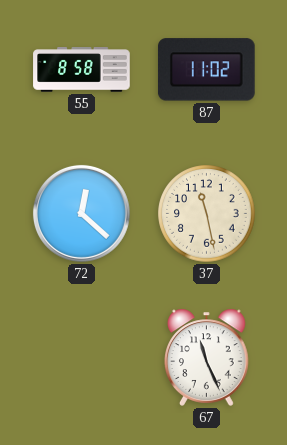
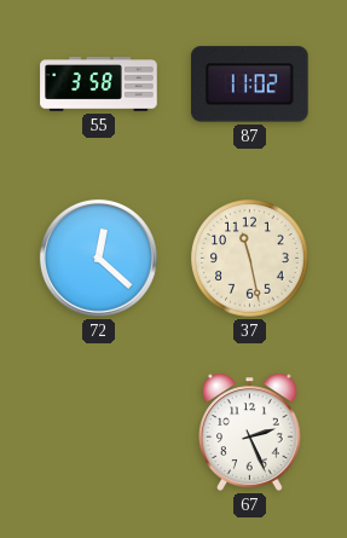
55: 8:58 -> 3:58
67: 11:26 -> 2:26
